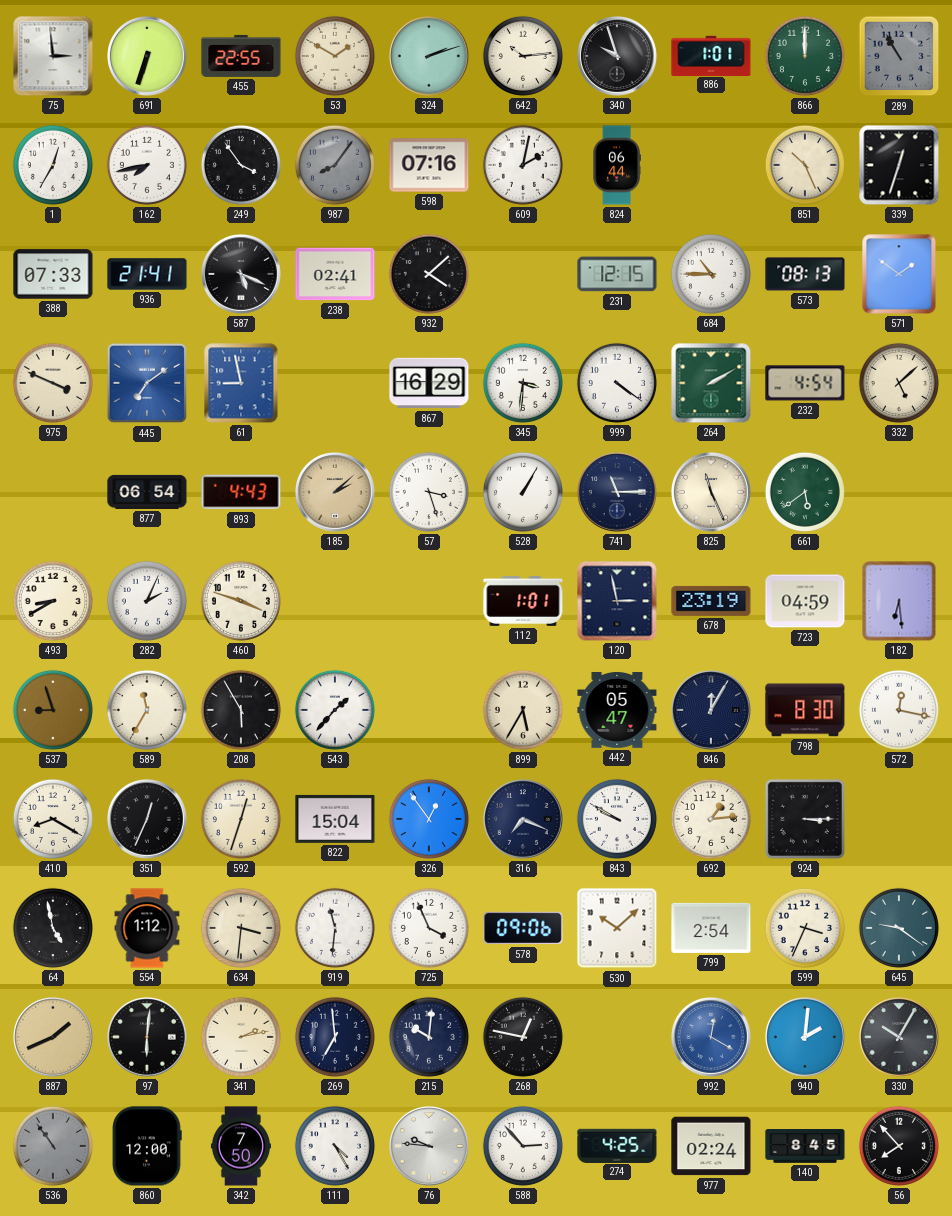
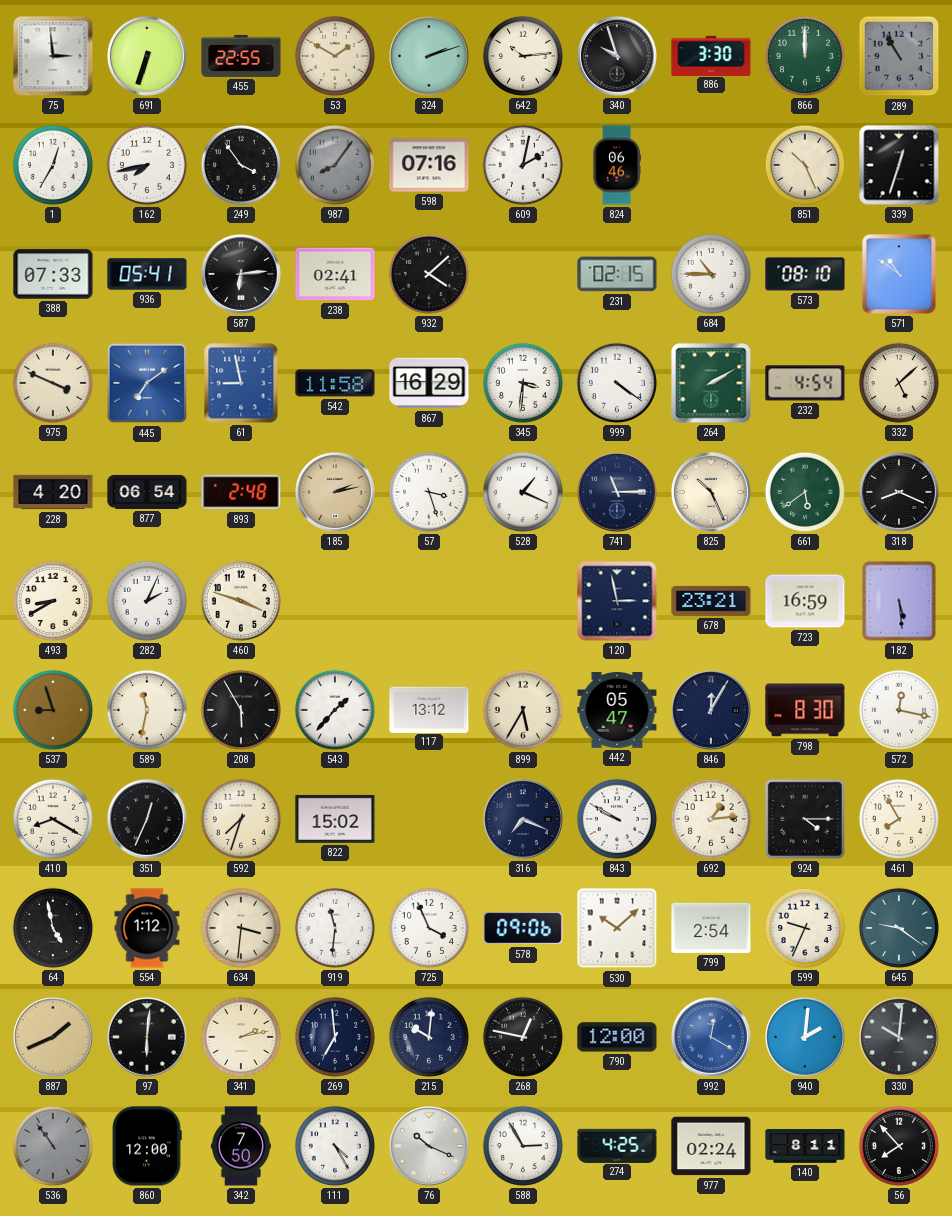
886: 1:01 -> 3:30
824: 06:44 -> 06:46
936: 21:41 -> 05:41
587: 5:19 -> 6:14
231: 12:15 -> 02:15
573: 08:13 -> 08:10
571: 1:51 -> 10:51
542: none -> 11:58
228: none -> 4:20
893: 4:43 -> 2:48
185: 2:08 -> 2:13
528: 1:05 -> 1:19
825: 11:26 -> 10:26
318: none -> 8:19
112: 1:01 -> none
678: 23:19 -> 23:21
723: 04:59 -> 16:59
182: 6:29 -> 5:29
589: 11:35 -> 11:32
117: none -> 13:12
592: 12:33 -> 7:33
822: 15:04 -> 15:02
326: 12:54 -> none
924: 3:15 -> 4:15
461: none -> 7:55
599: 3:34 -> 9:34
790: none -> 12:00
330: 10:05 -> 10:01
76: 9:46 -> 10:19
588: 2:53 -> 2:55
140: 8:45 -> 8:11
